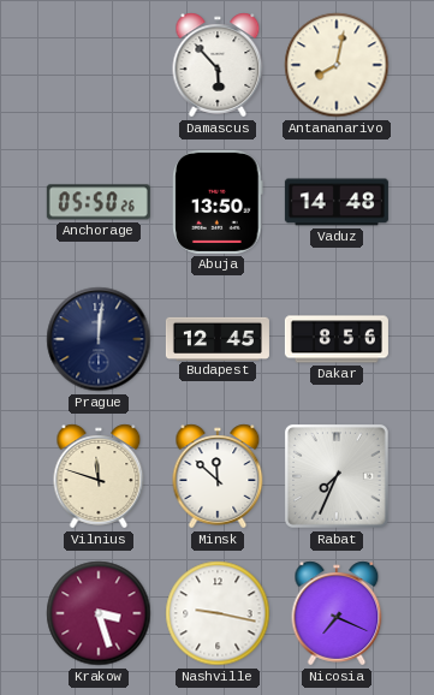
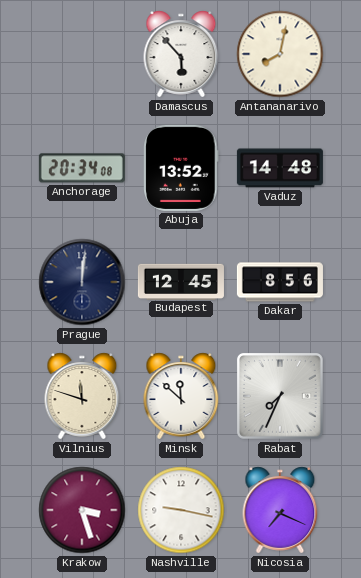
Anchorage: 05:50 -> 20:34
Abuja: 13:50 -> 13:52
